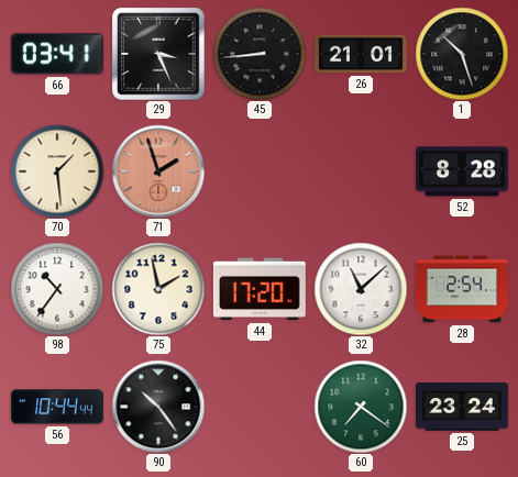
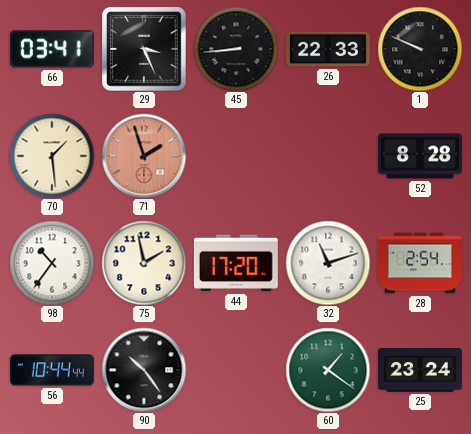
26: 21:01 -> 22:33
1: 10:27 -> 9:49
32: 11:08 -> 11:12
60: 7:21 -> 1:21
